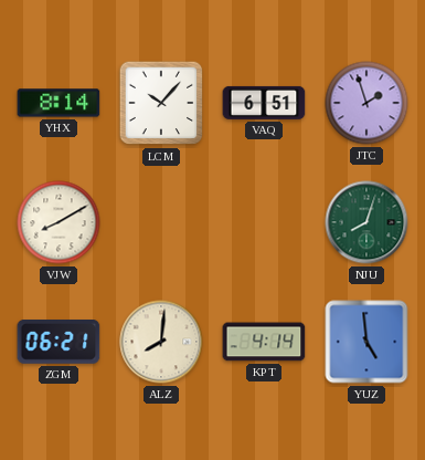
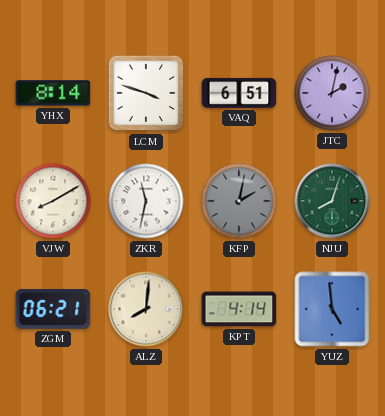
LCM: 10:07 -> 3:48
JTC: 1:57 -> 2:02
ZKR: none -> 11:32
KFP: none -> 2:02
